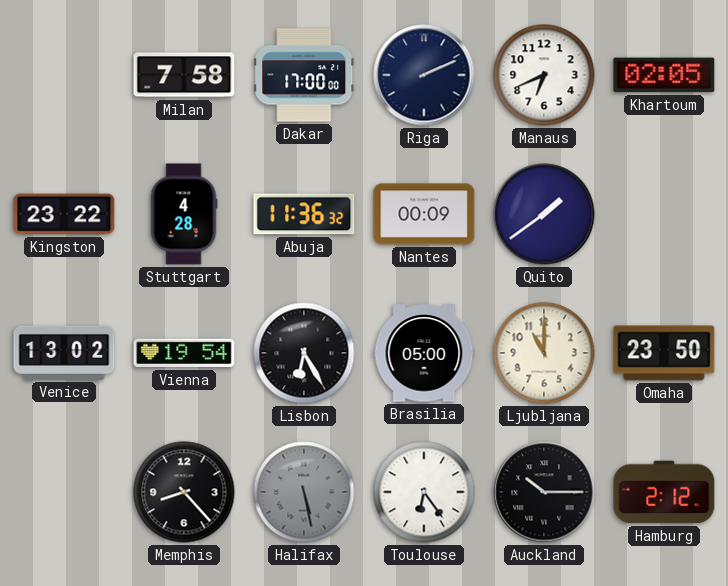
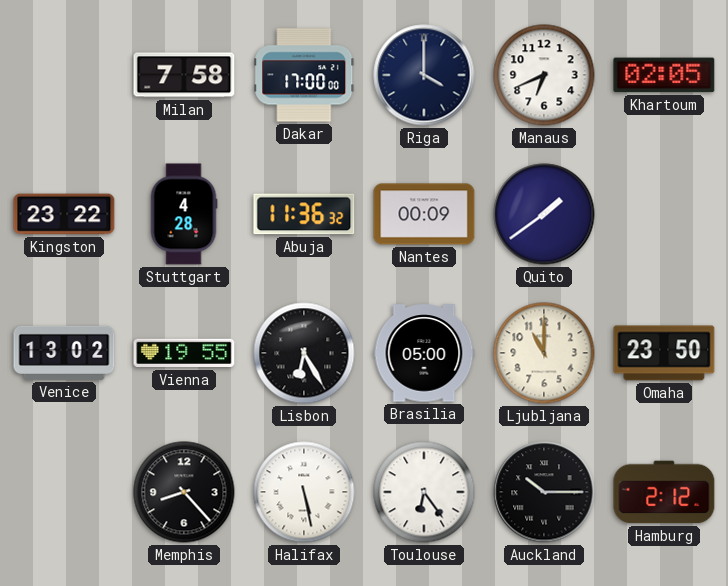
Riga: 2:11 -> 4:00
Vienna: 19:54 -> 19:55
Halifax dial: grey -> white
